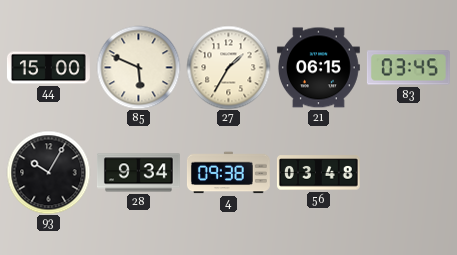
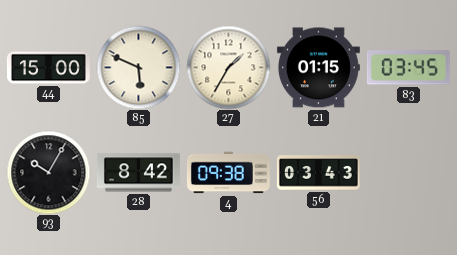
21: 06:15 -> 01:15
28: 9:34 -> 8:42
56: 03:48 -> 03:43
